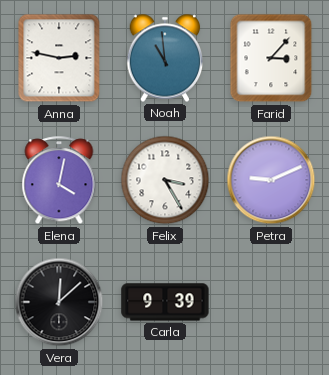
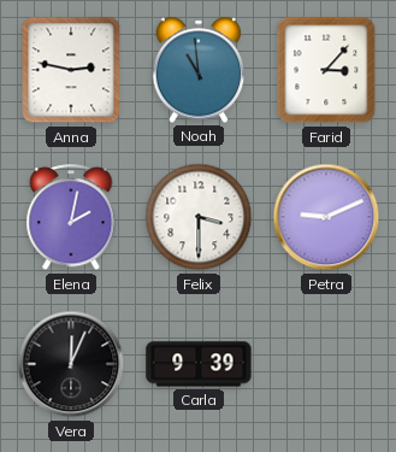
Elena: 4:02 -> 2:02
Felix: 3:25 -> 3:30
Vera: 12:08 -> 12:04
